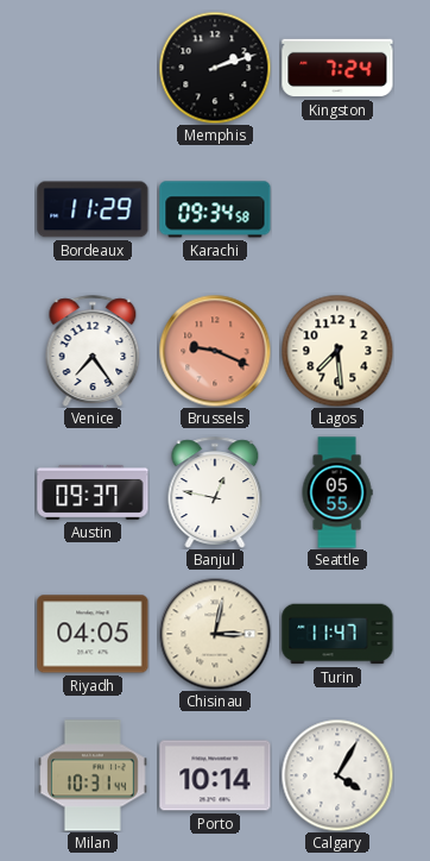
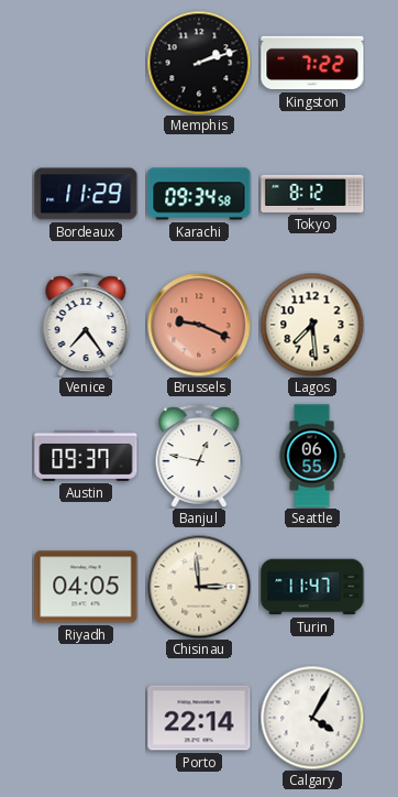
Kingston: 7:24 -> 7:22
Tokyo: none -> 8:12
Seattle: 05:55 -> 06:55
Chisinau: 3:02 -> 2:59
Milan: 10:31 -> none
Porto: 10:14 -> 22:14
